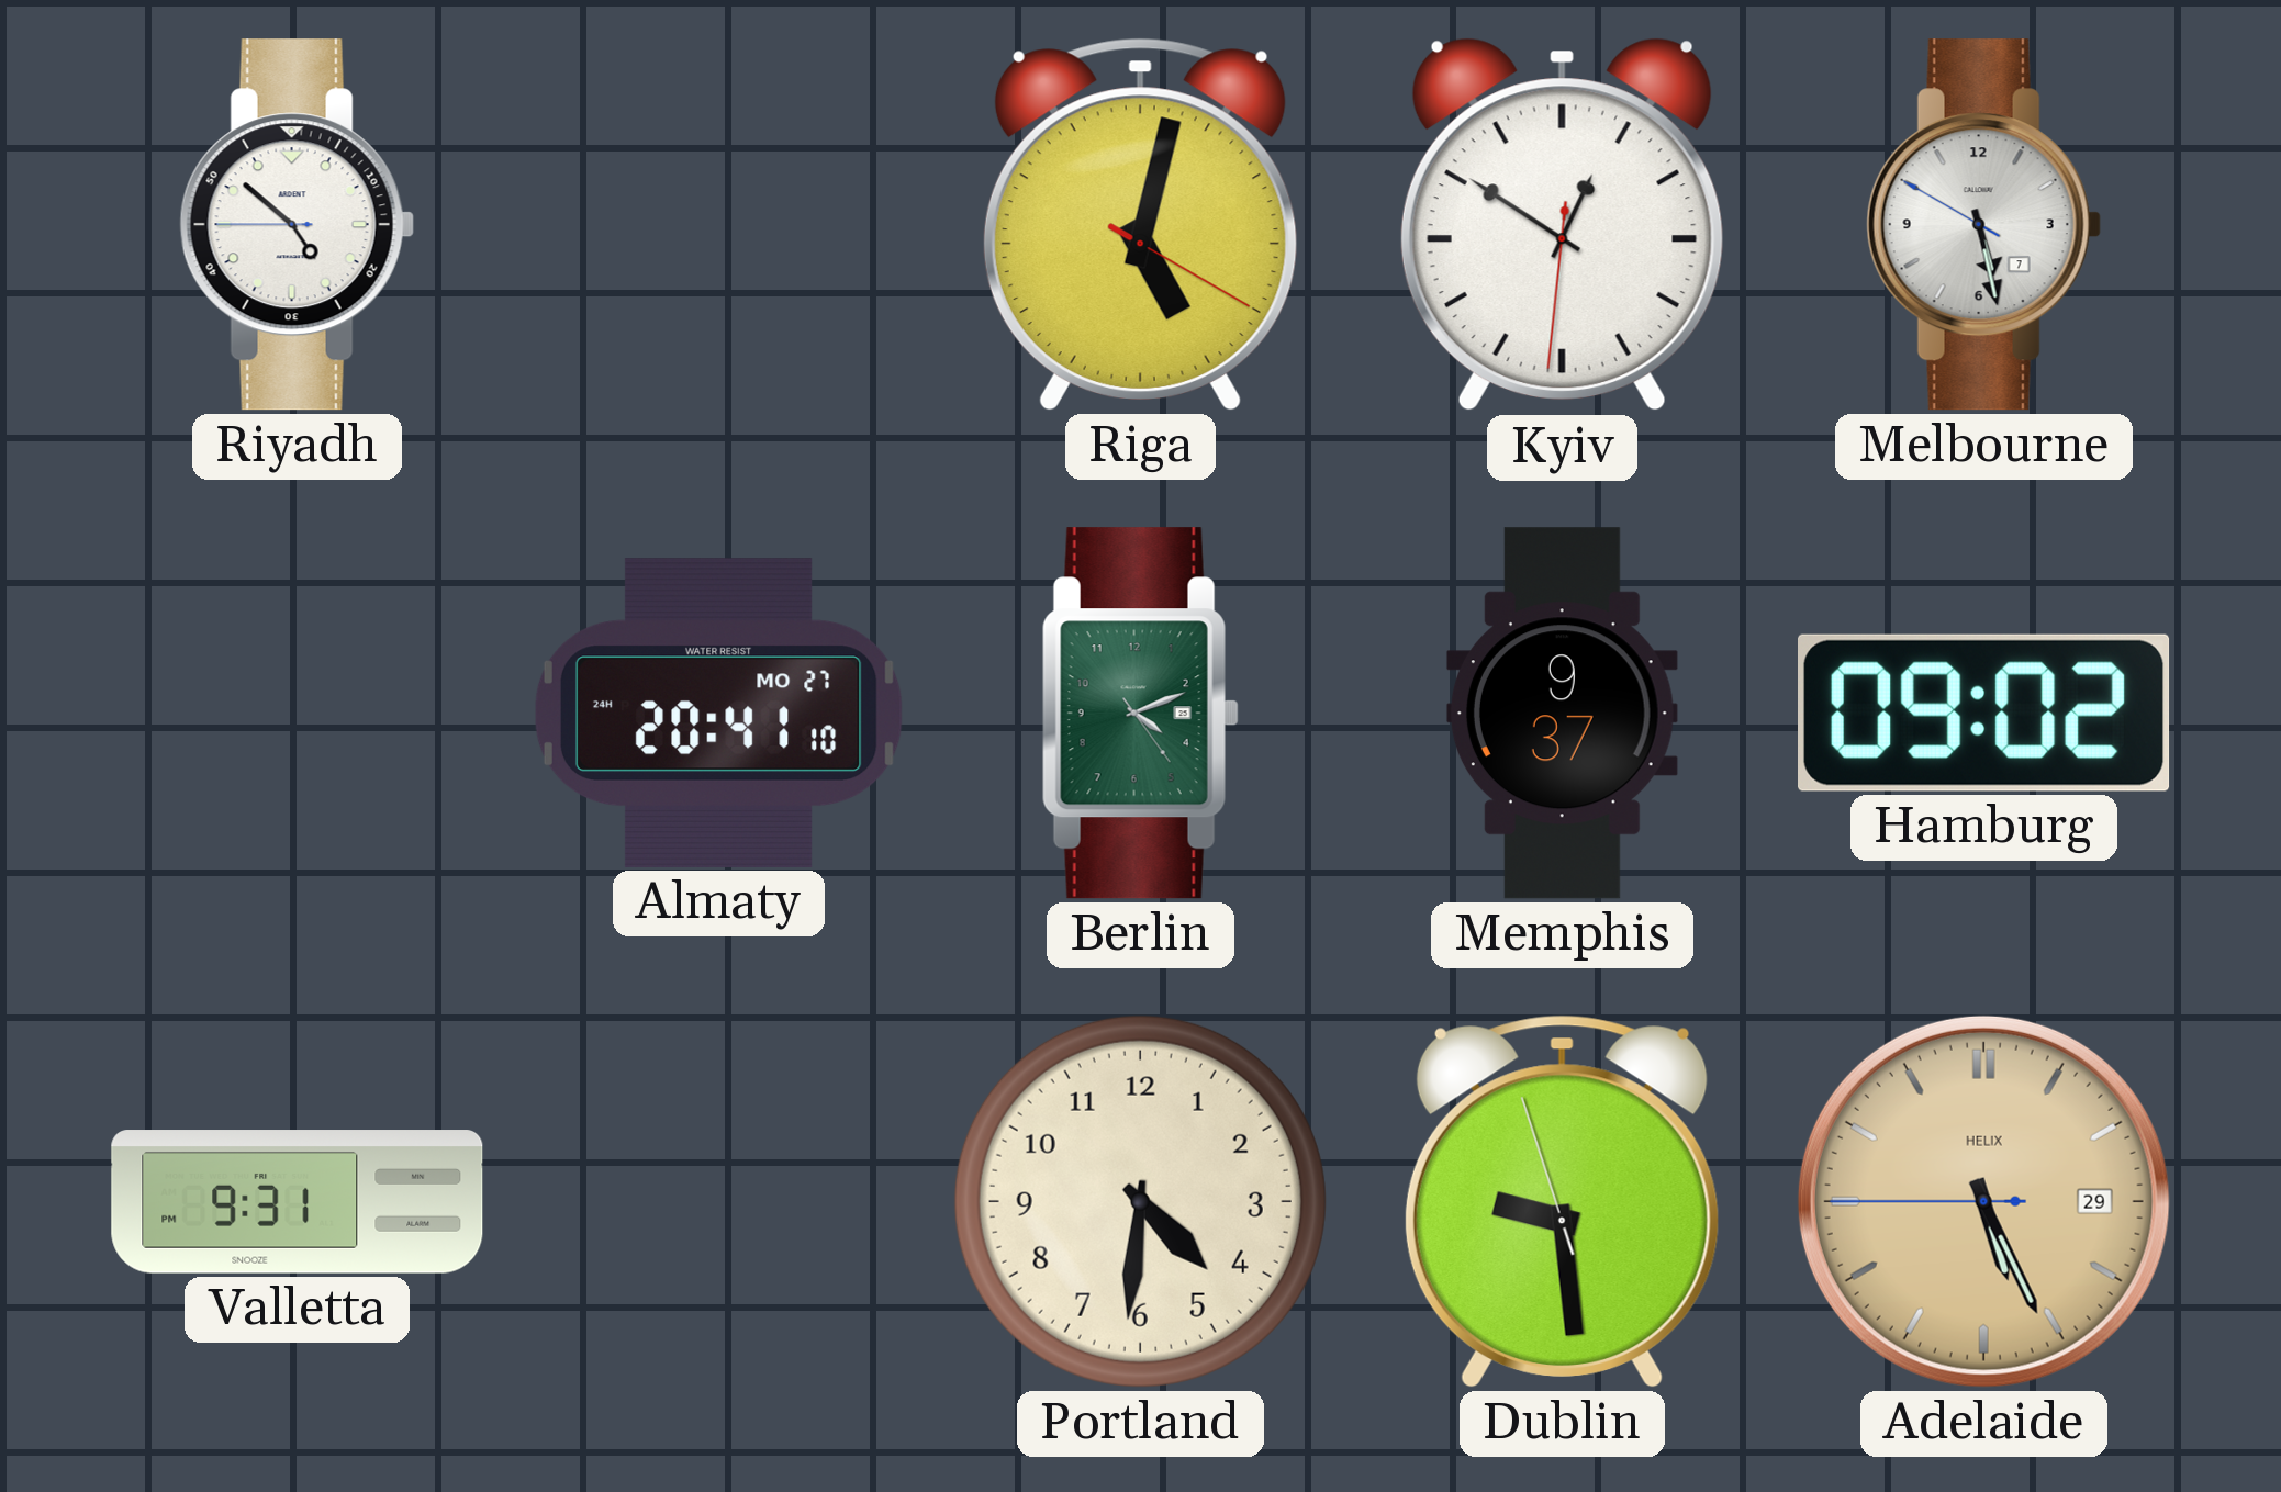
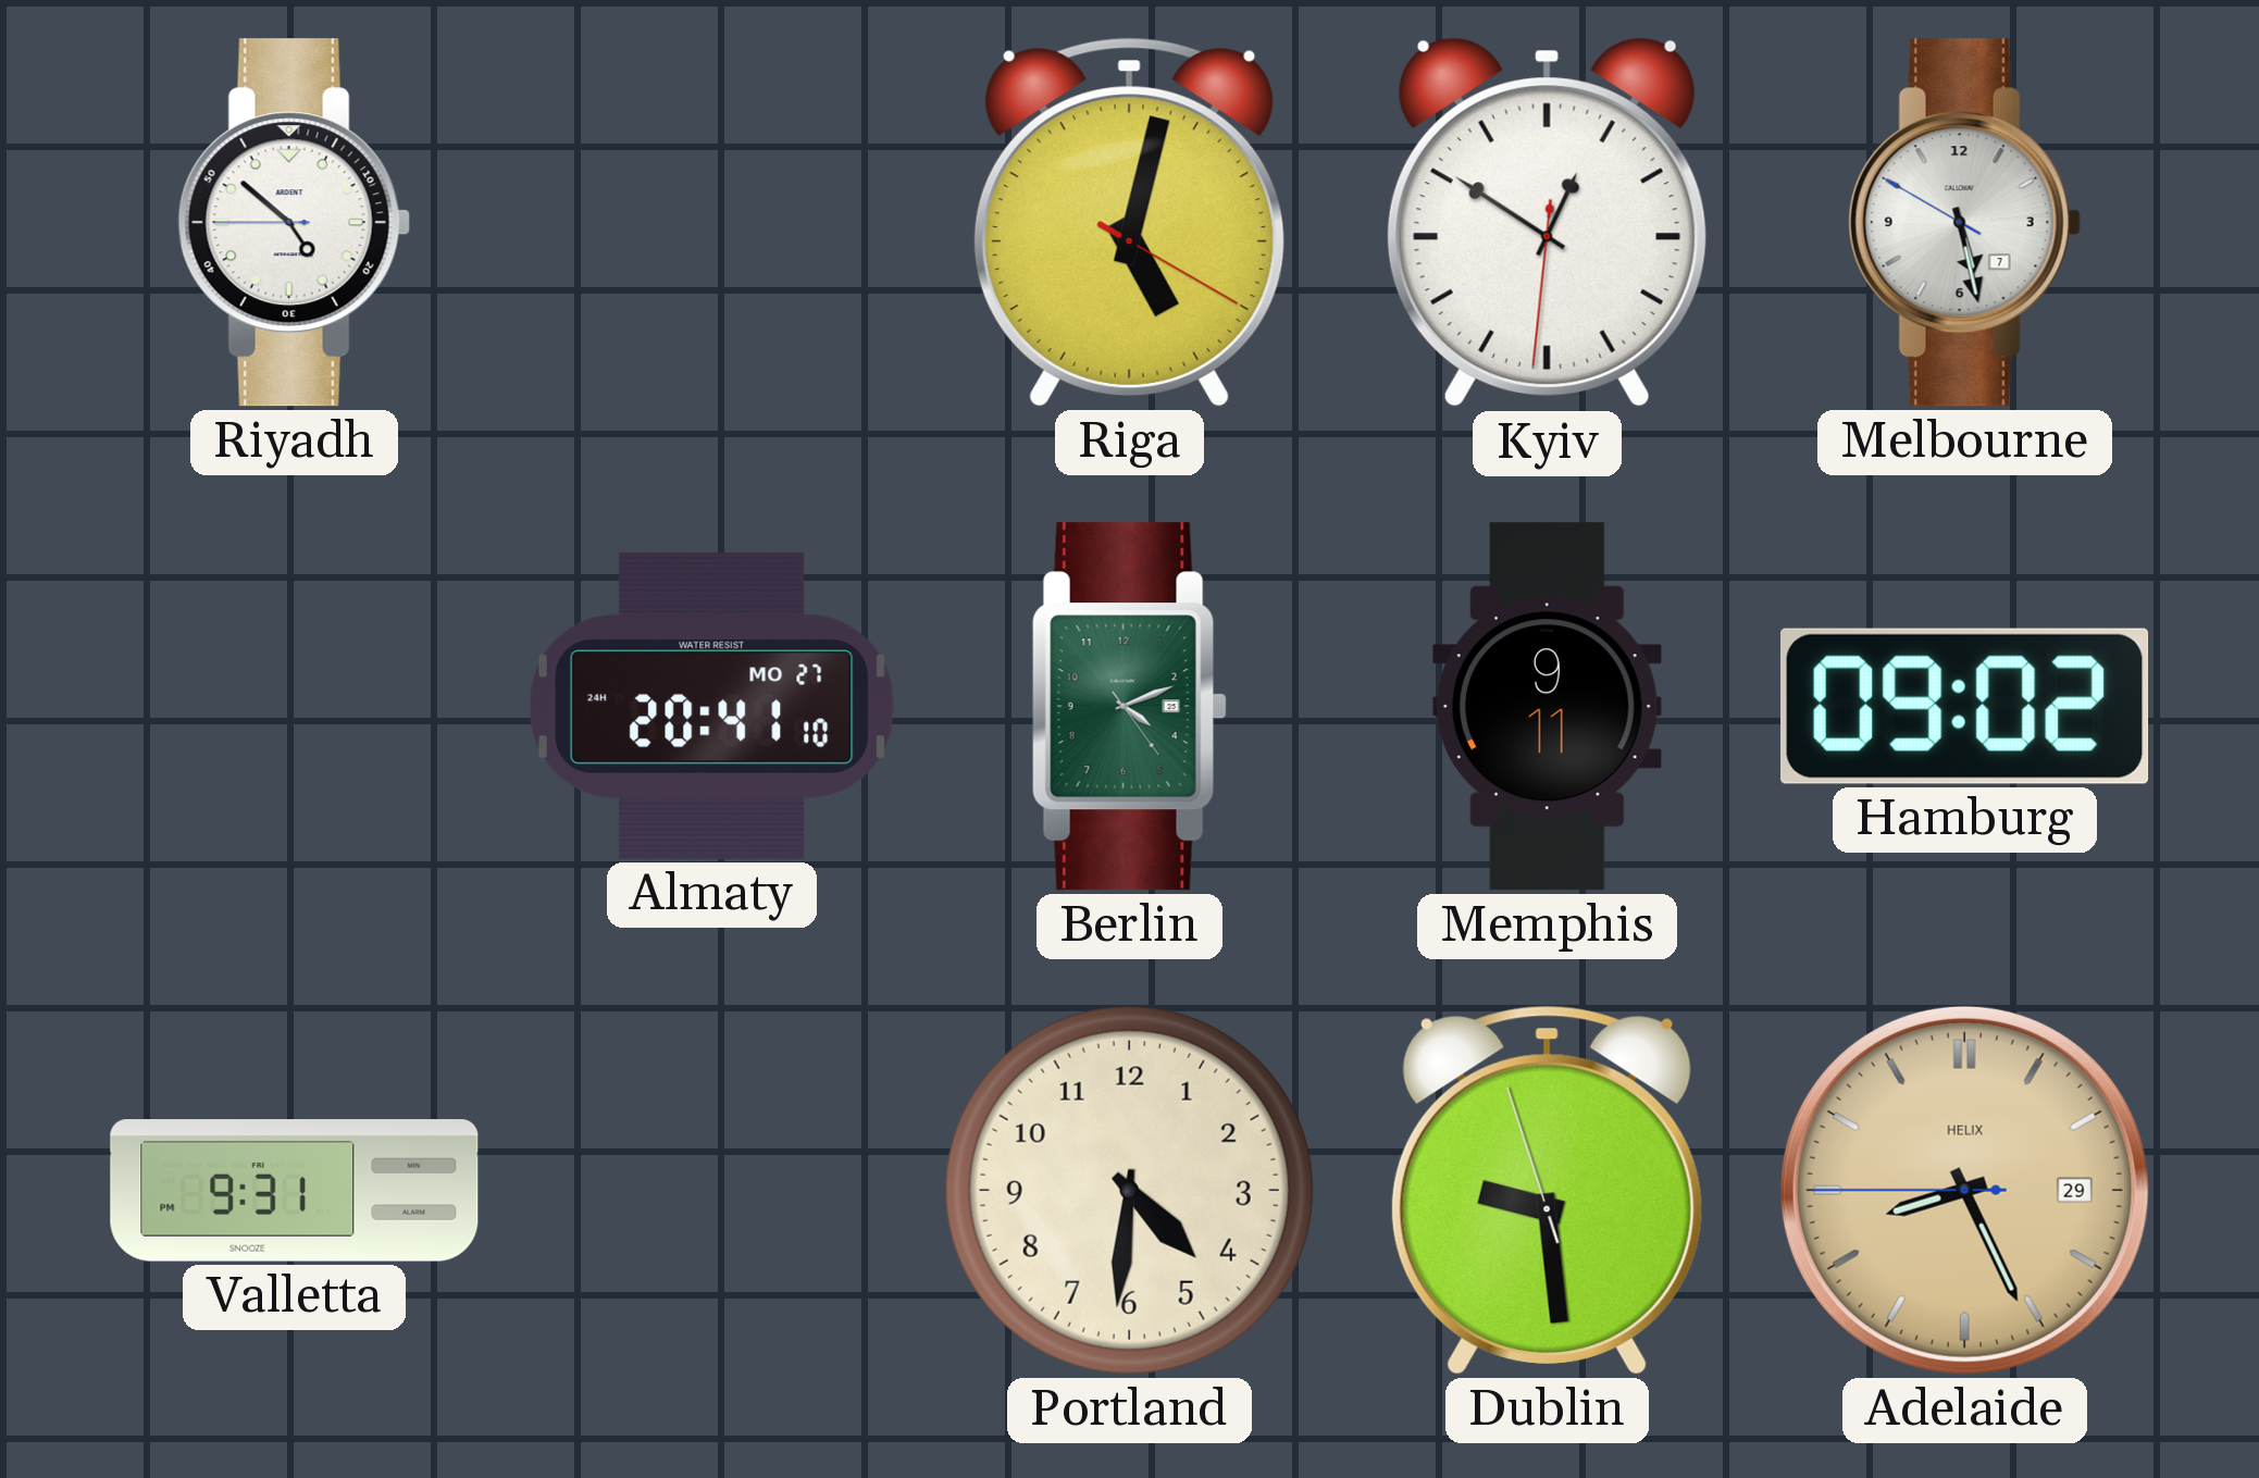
Memphis: 9:37 -> 9:11
Adelaide: 5:25 -> 8:25
